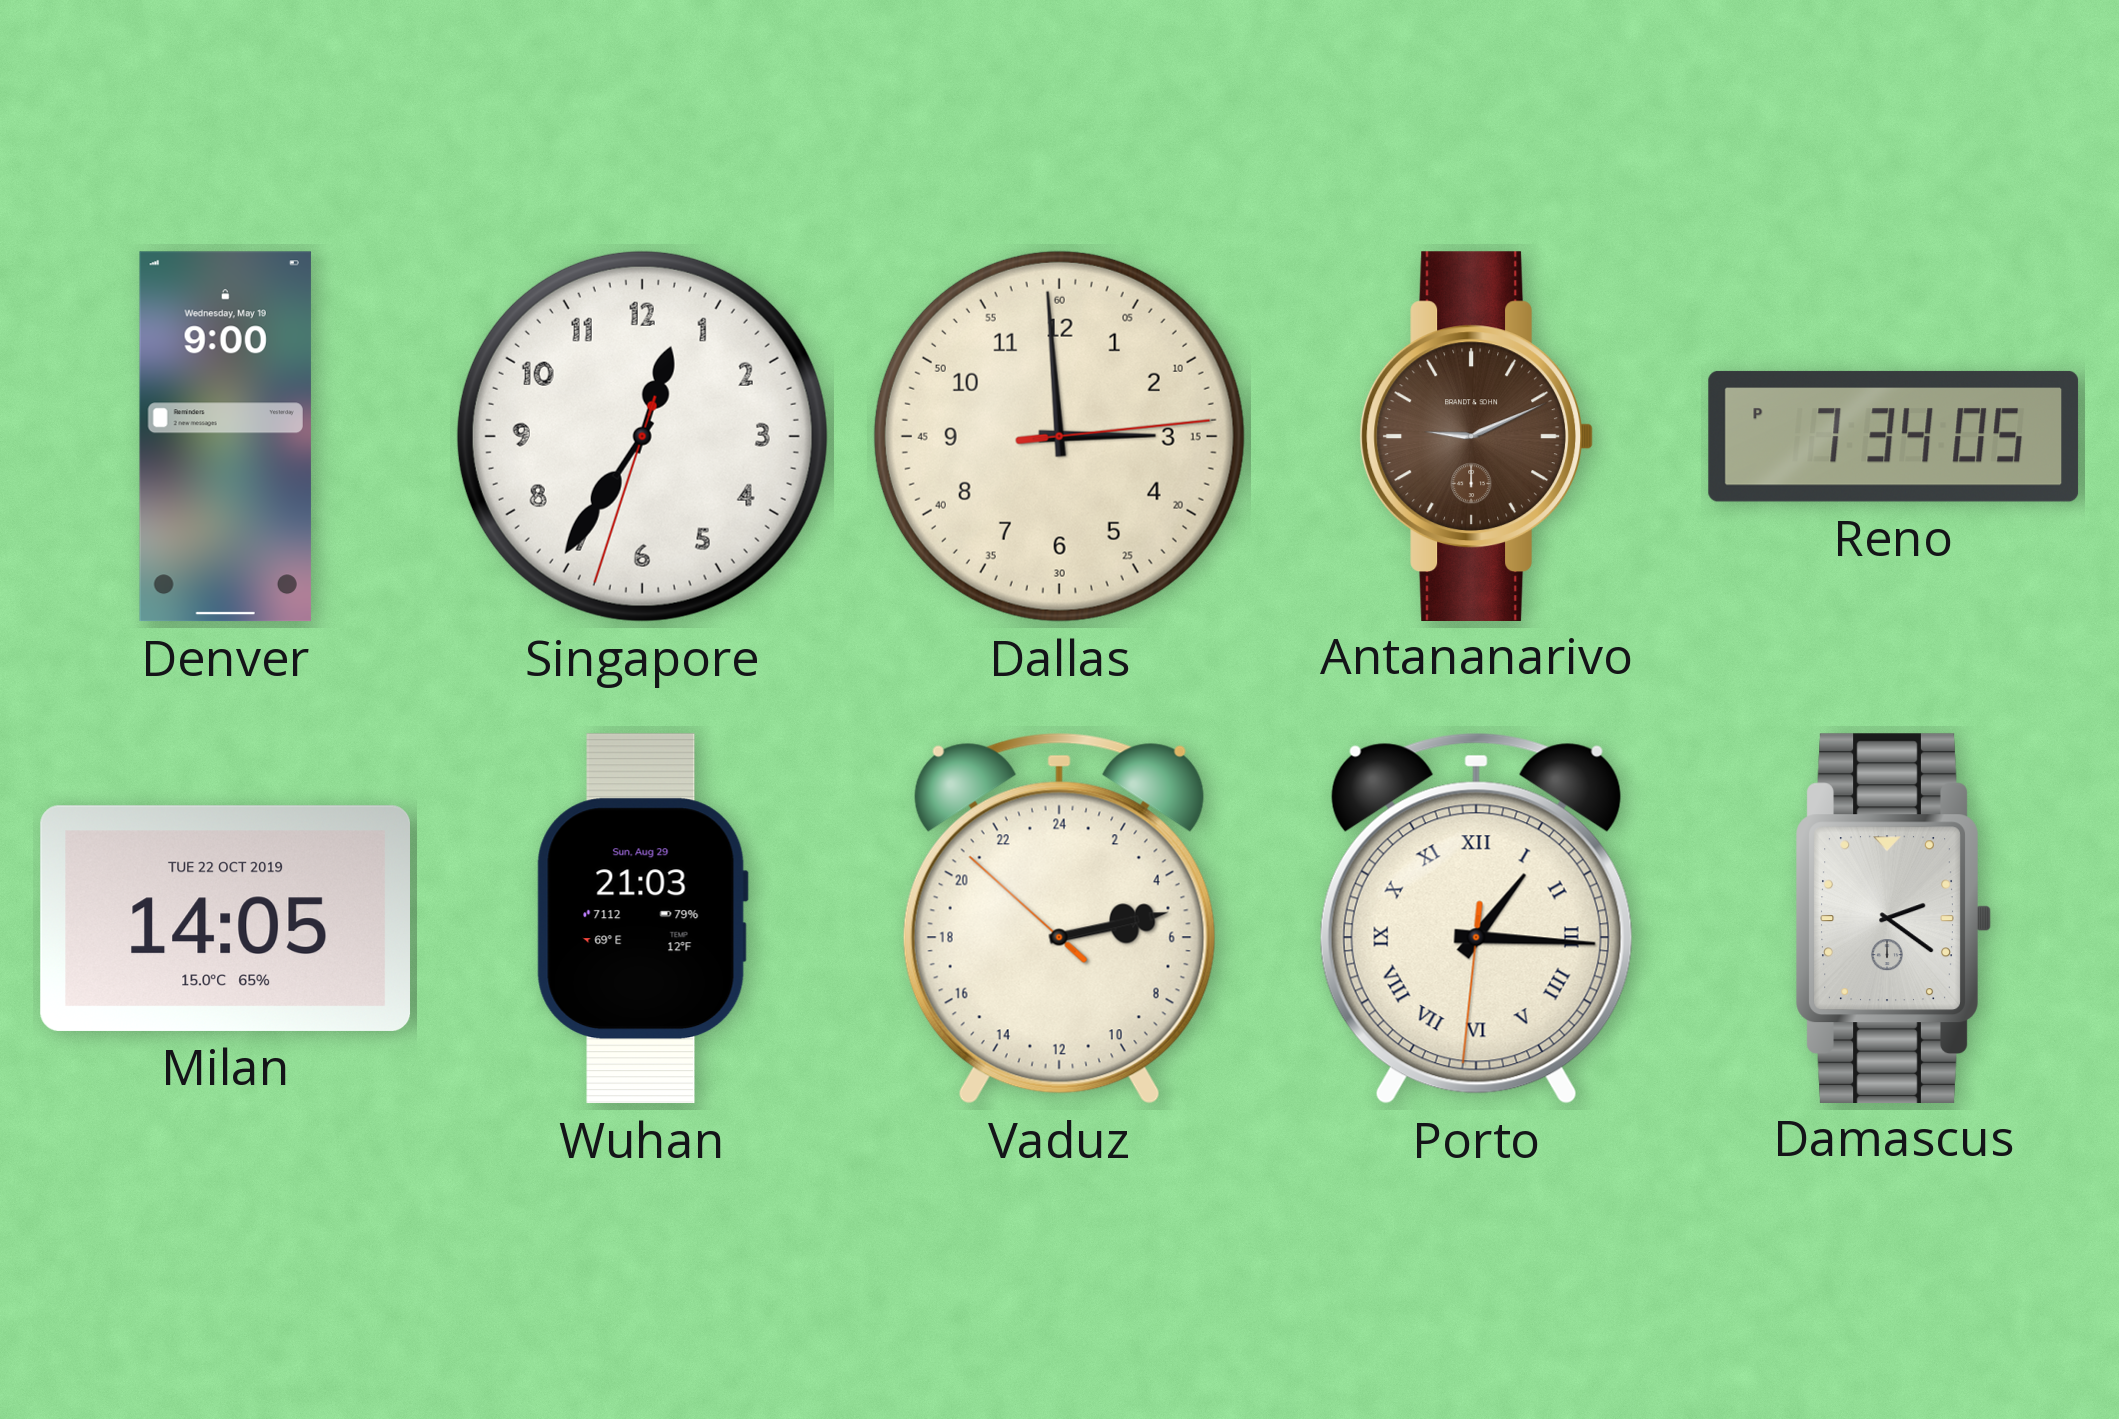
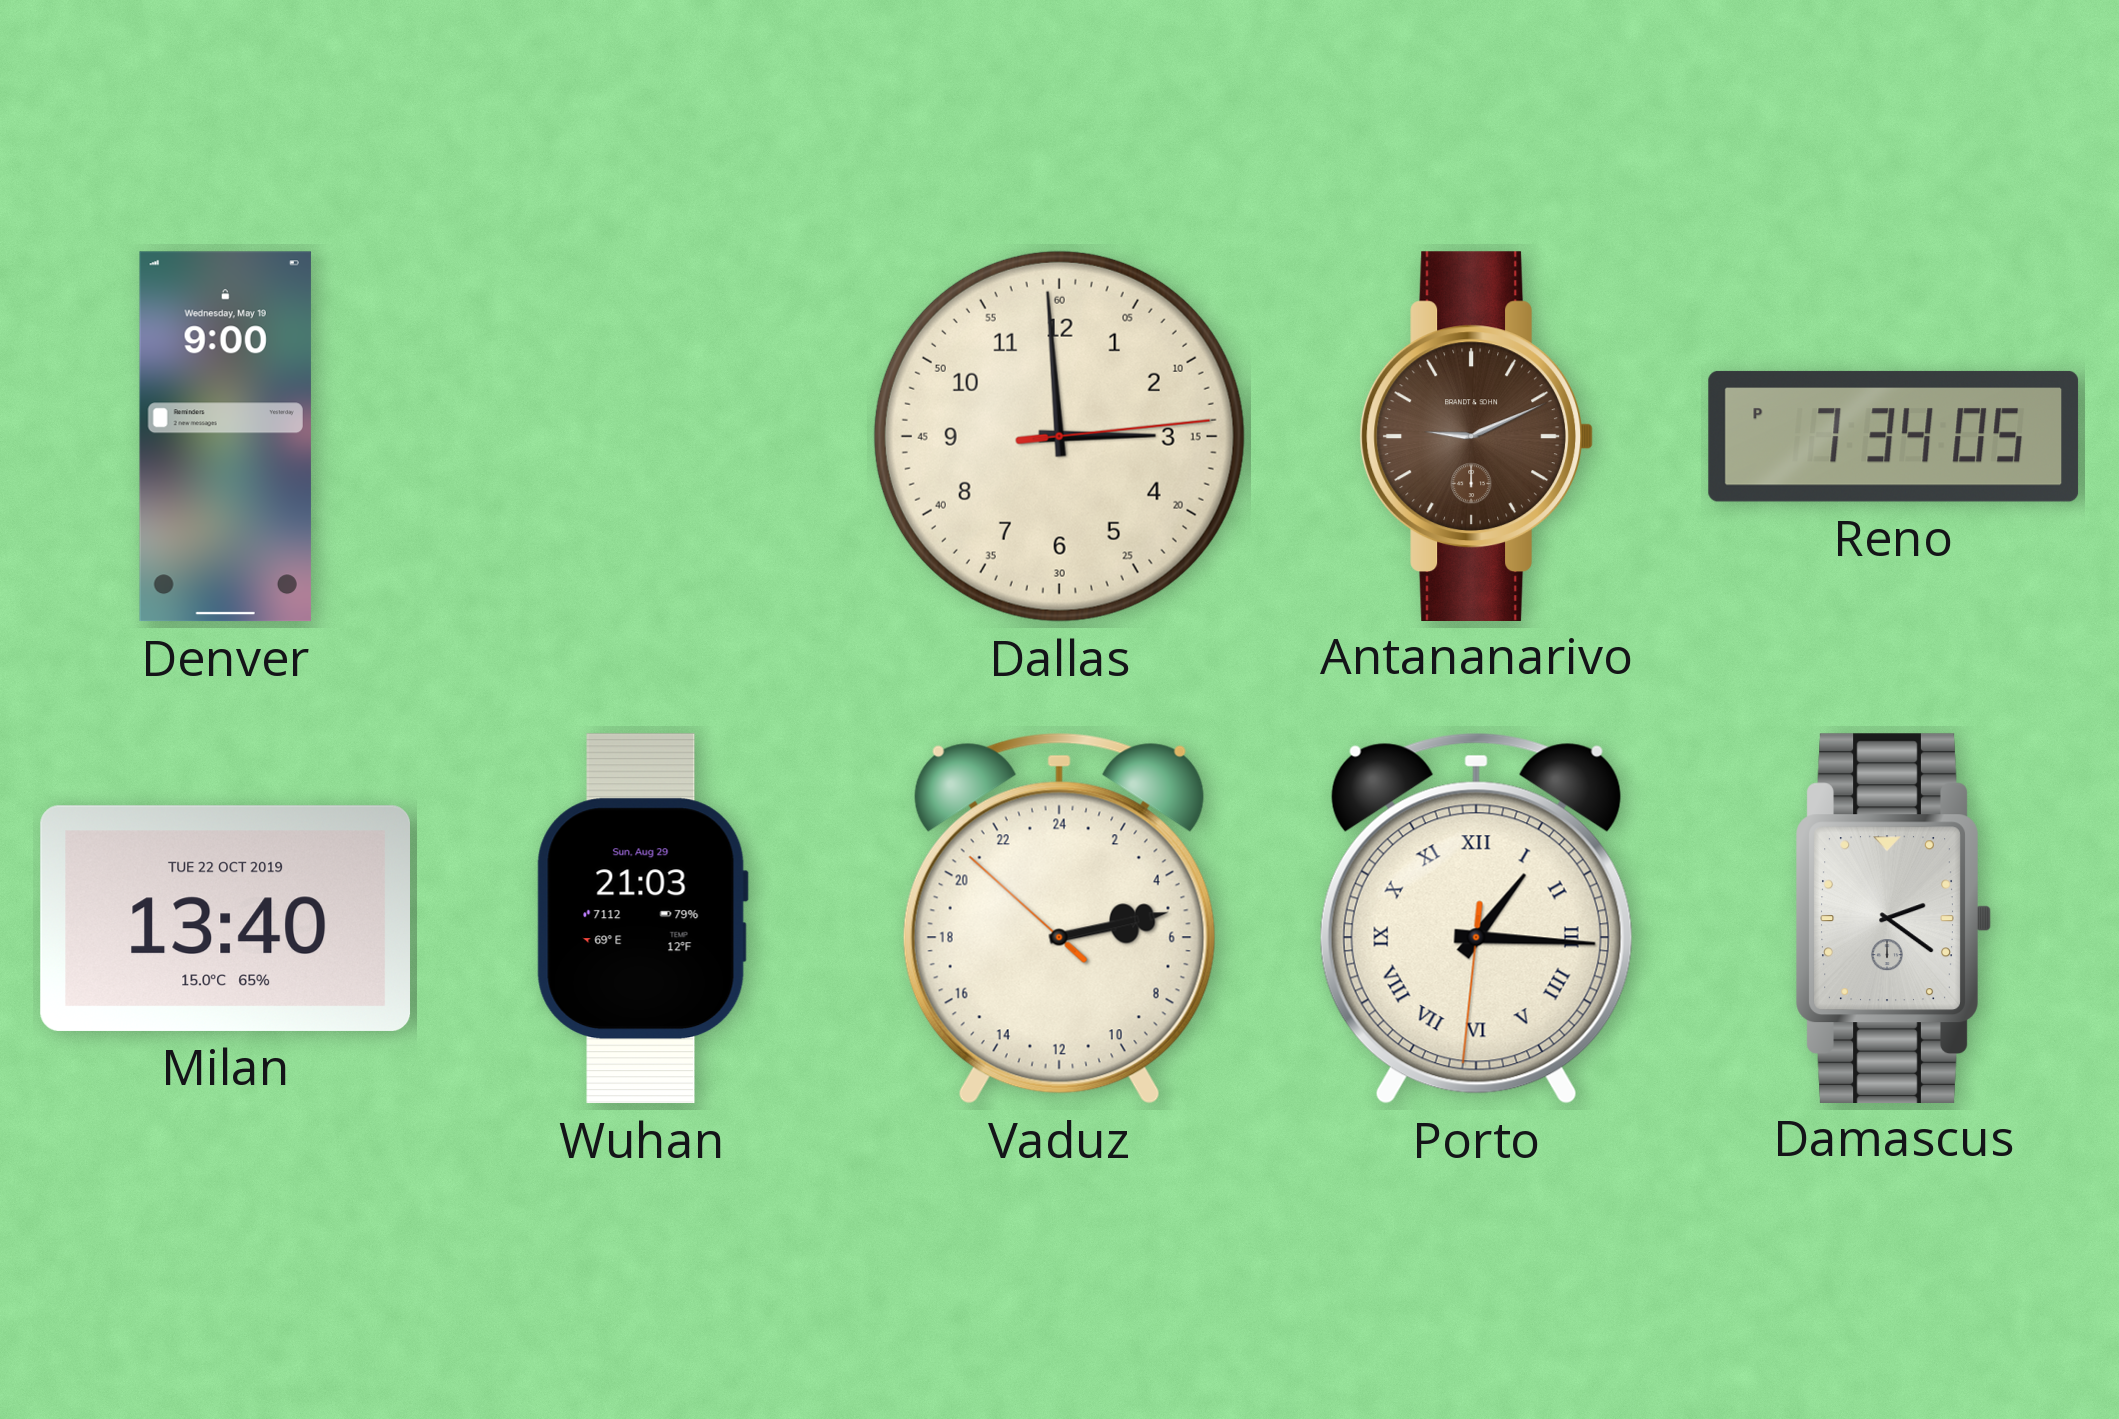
Singapore: 12:35 -> none
Milan: 14:05 -> 13:40
